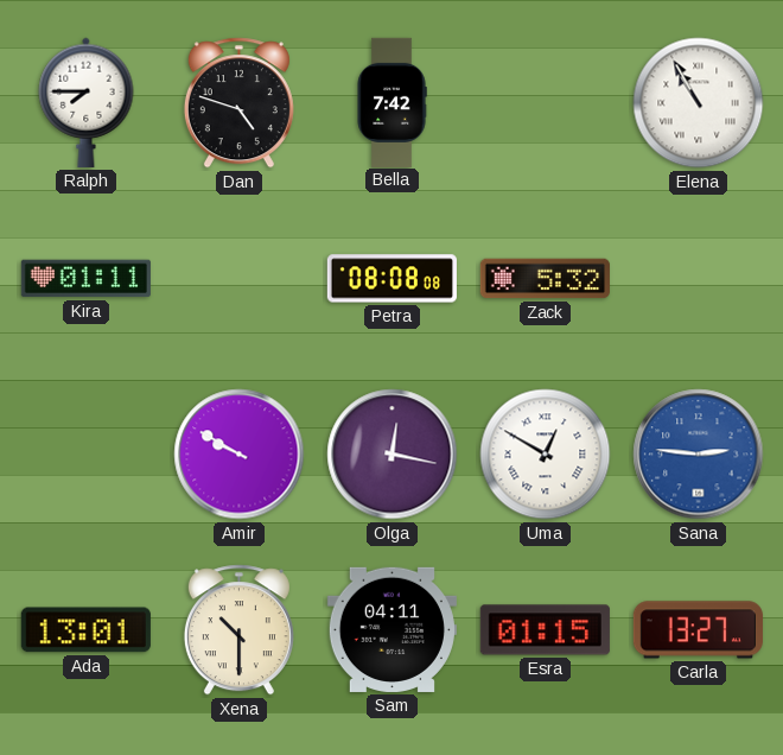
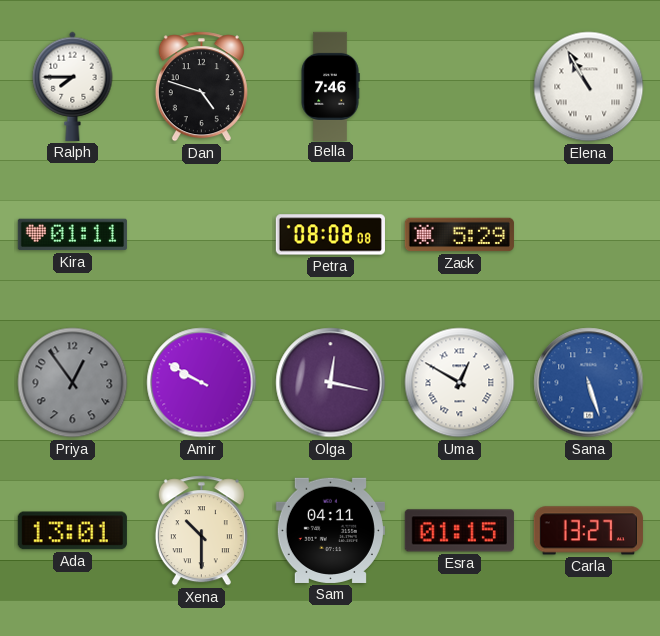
Bella: 7:42 -> 7:46
Zack: 5:32 -> 5:29
Priya: none -> 12:54
Sana: 2:46 -> 5:27
